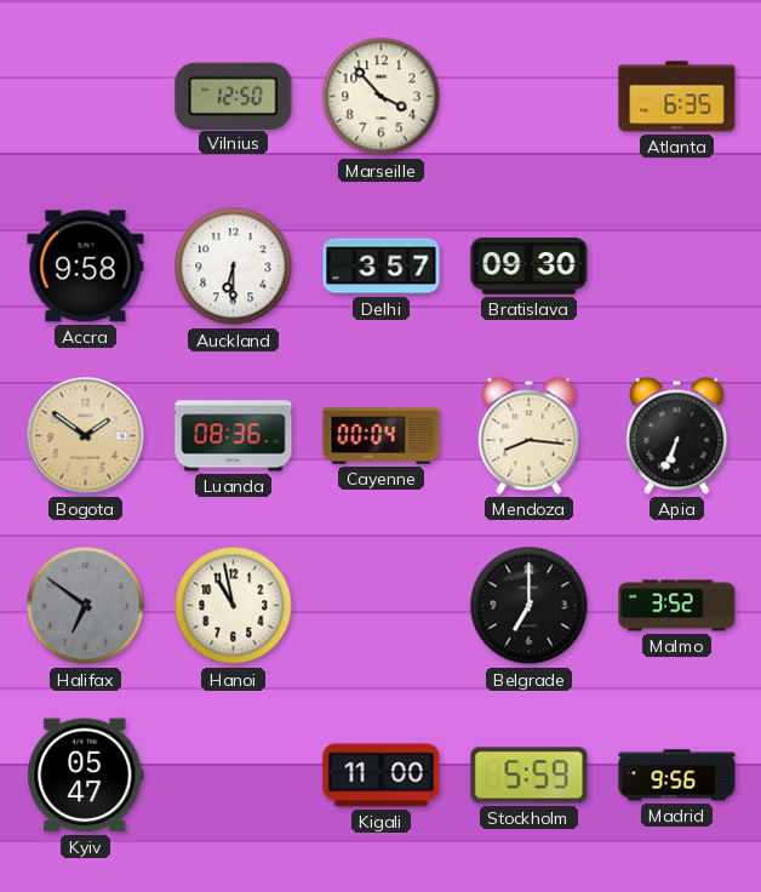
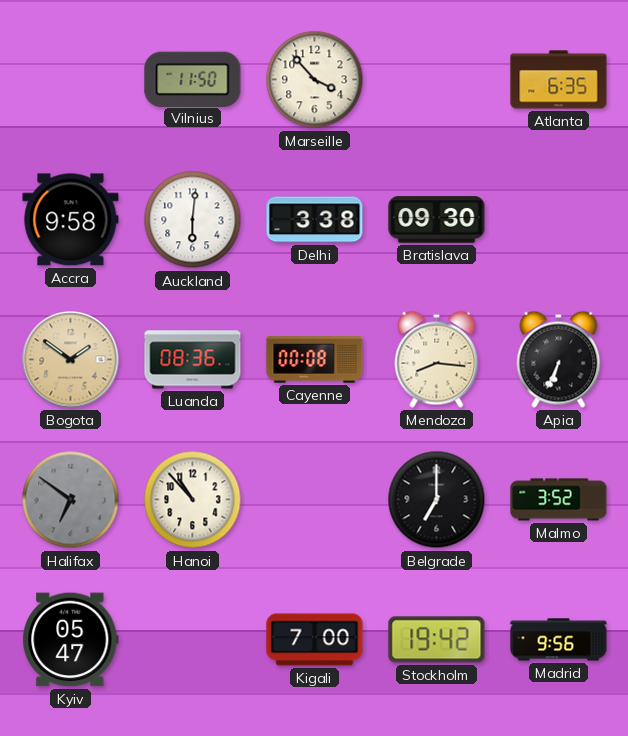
Vilnius: 12:50 -> 11:50
Auckland: 6:30 -> 6:01
Delhi: 3:57 -> 3:38
Cayenne: 00:04 -> 00:08
Hanoi: 10:58 -> 10:53
Kigali: 11:00 -> 7:00
Stockholm: 5:59 -> 19:42
